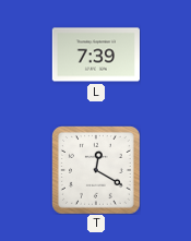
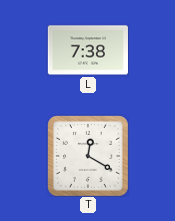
L: 7:39 -> 7:38
